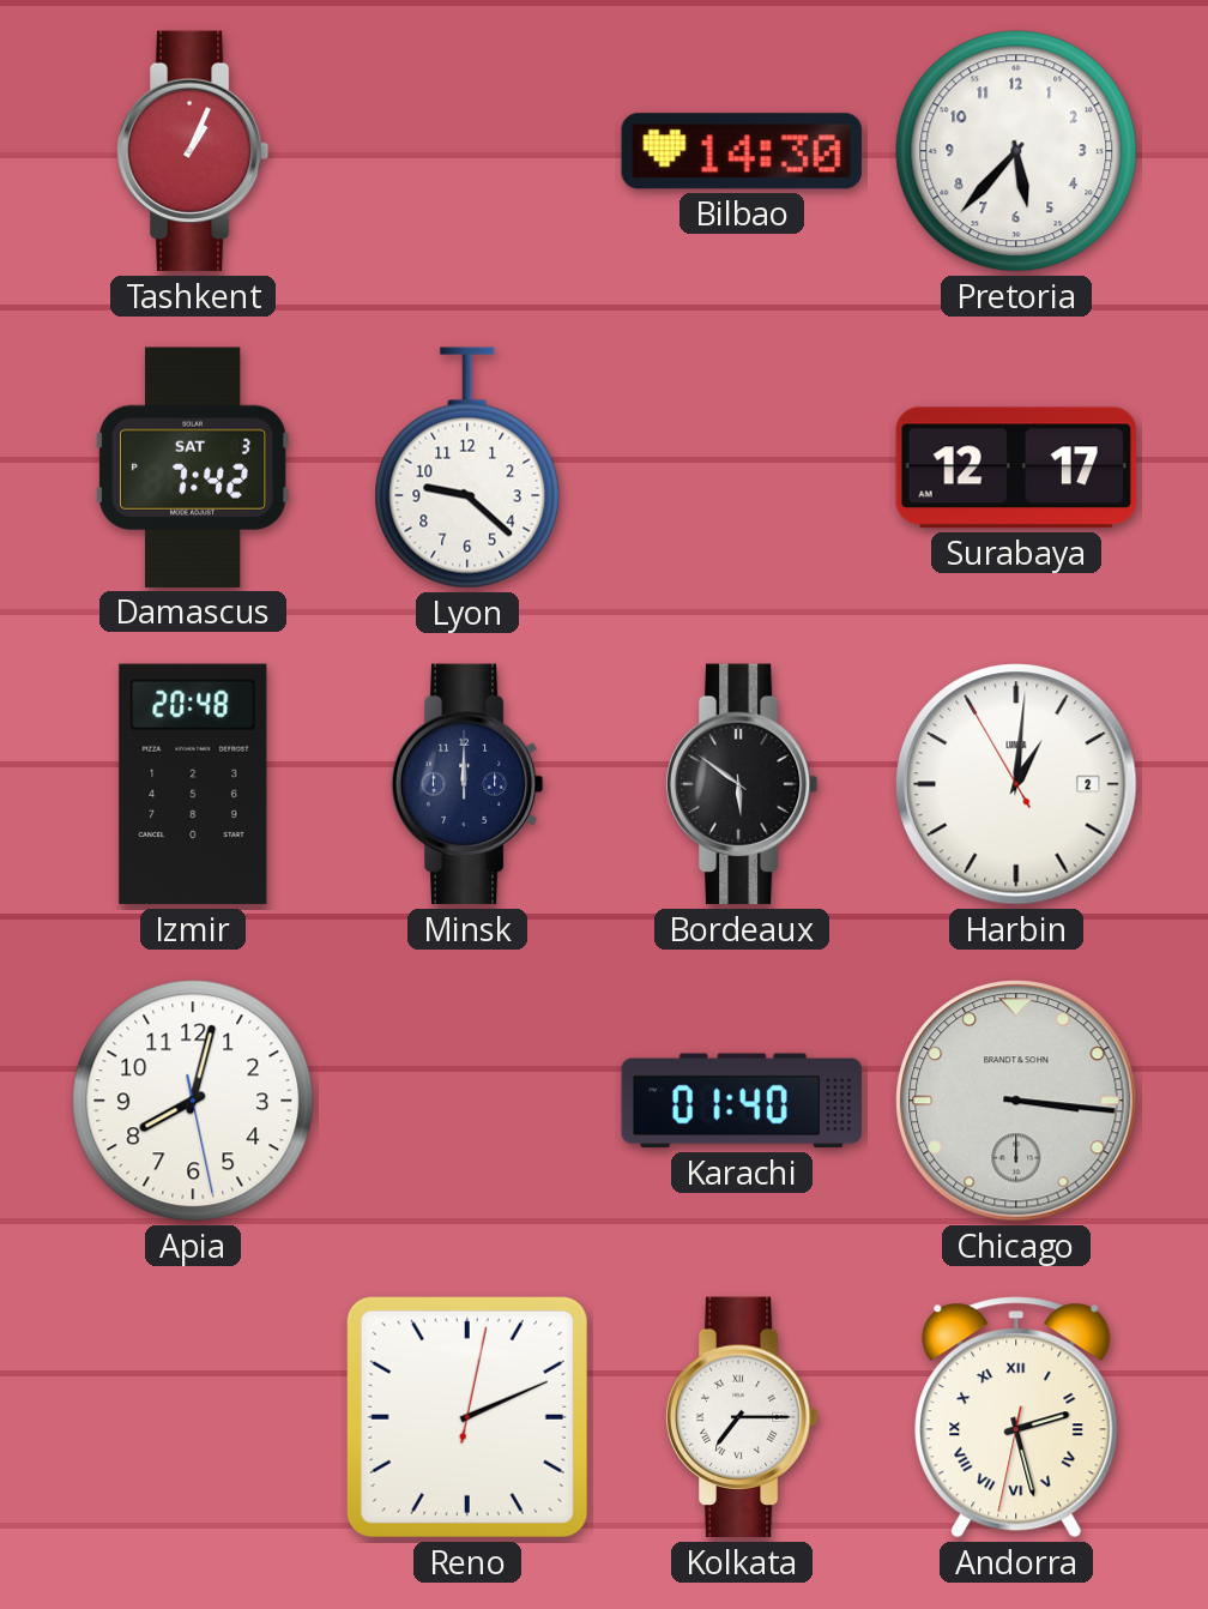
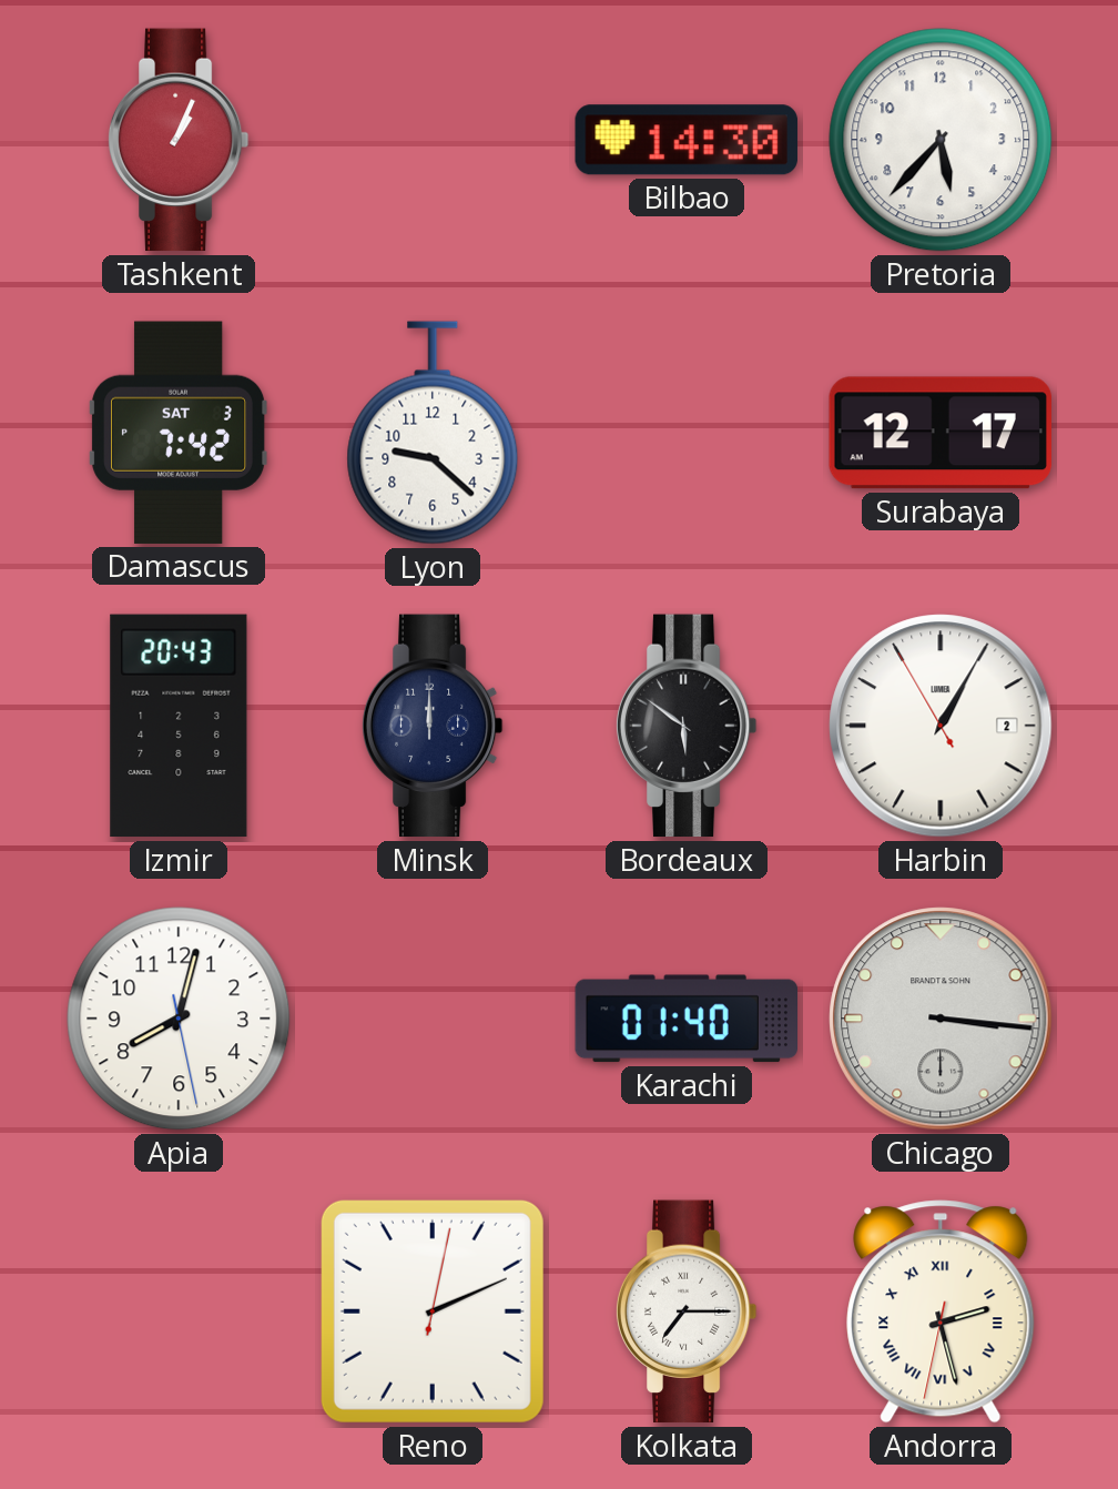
Izmir: 20:48 -> 20:43
Harbin: 1:00 -> 1:04
